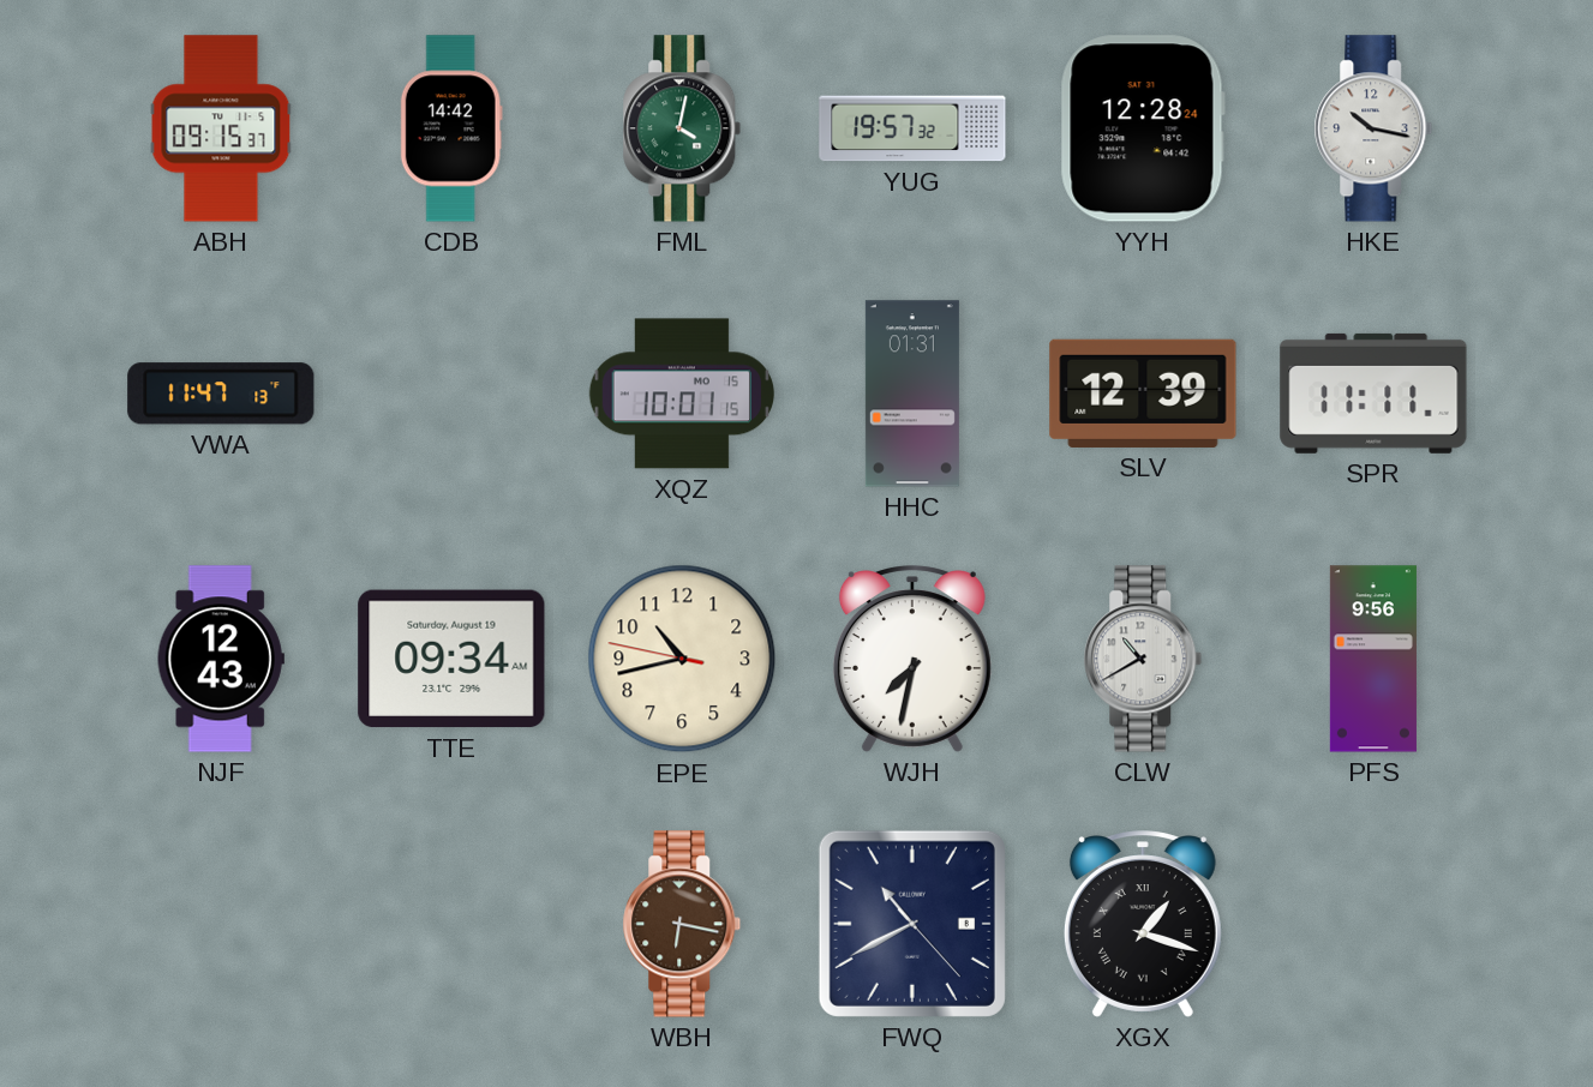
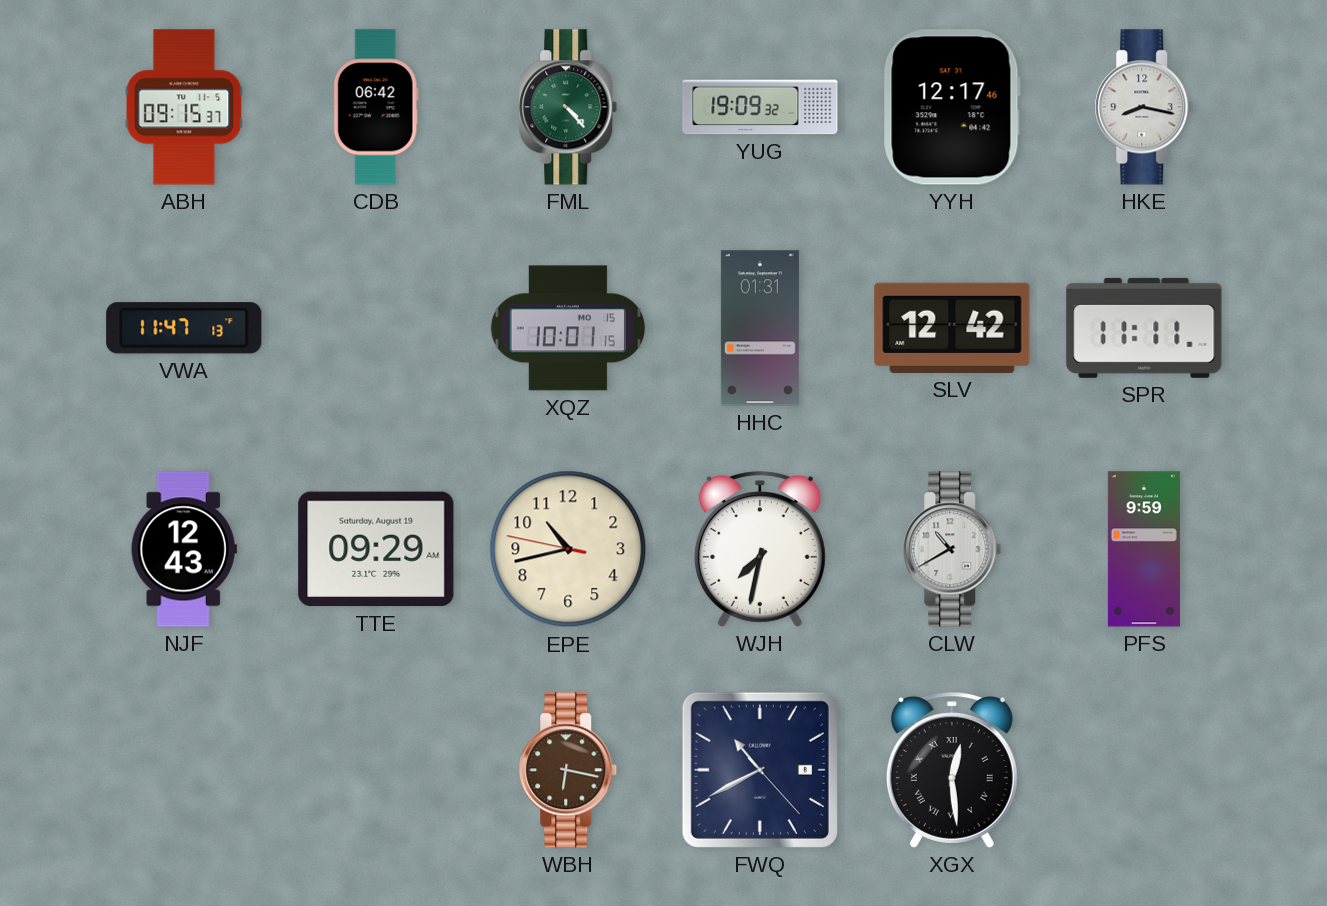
CDB: 14:42 -> 06:42
FML: 4:02 -> 4:23
YUG: 19:57 -> 19:09
YYH: 12:28 -> 12:17
HKE: 10:17 -> 8:17
SLV: 12:39 -> 12:42
TTE: 09:34 -> 09:29
PFS: 9:56 -> 9:59
XGX: 1:18 -> 12:29
